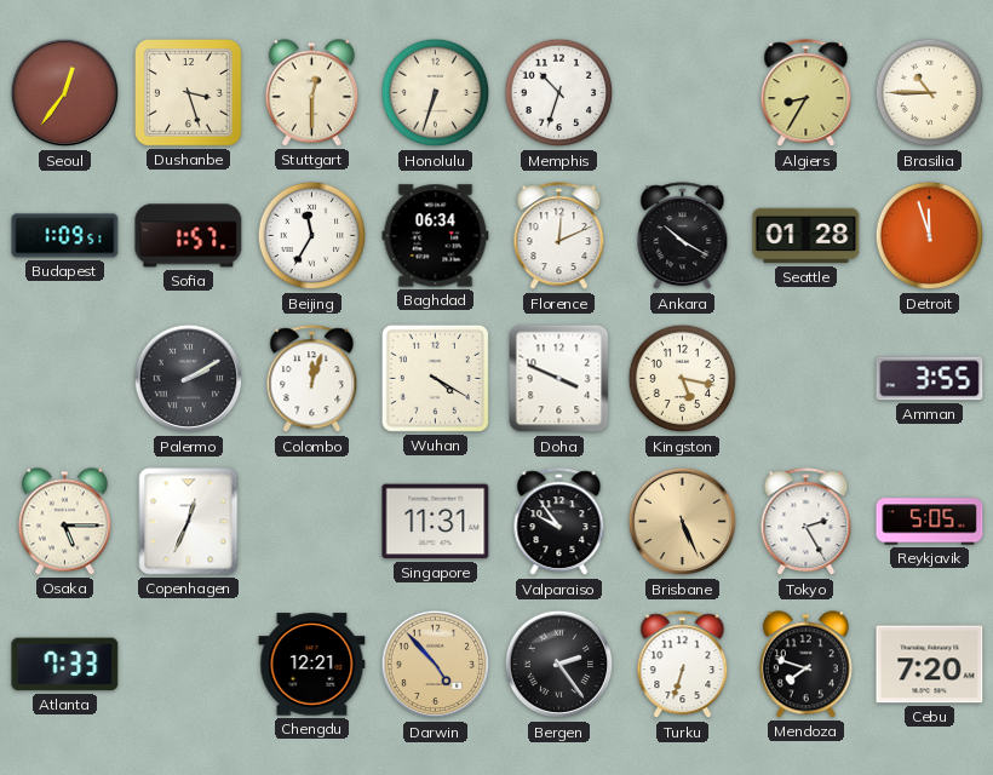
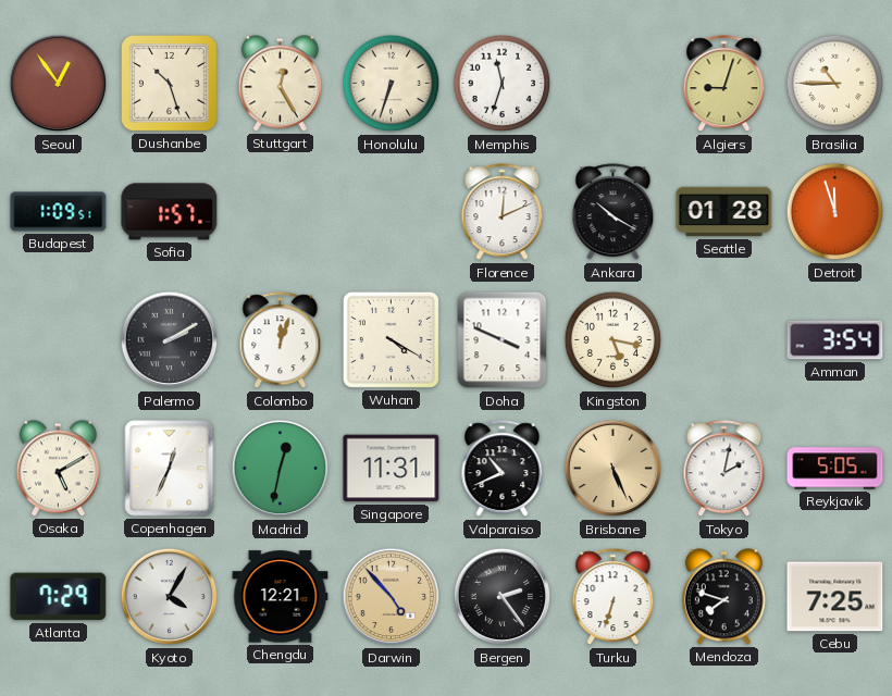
Seoul: 12:36 -> 12:54
Dushanbe: 3:27 -> 10:27
Stuttgart: 12:30 -> 12:25
Memphis: 10:33 -> 11:33
Algiers: 8:35 -> 9:03
Beijing: 11:35 -> none
Baghdad: 06:34 -> none
Amman: 3:55 -> 3:54
Osaka: 5:15 -> 5:10
Madrid: none -> 12:32
Valparaiso: 9:54 -> 10:41
Tokyo: 2:25 -> 2:02
Atlanta: 7:33 -> 7:29
Kyoto: none -> 4:05
Cebu: 7:20 -> 7:25
